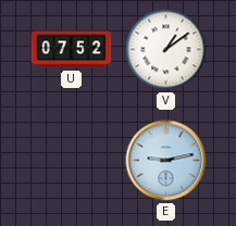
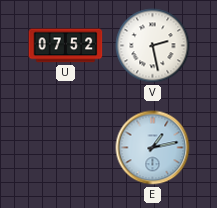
V: 1:09 -> 2:28
E: 9:13 -> 1:13
